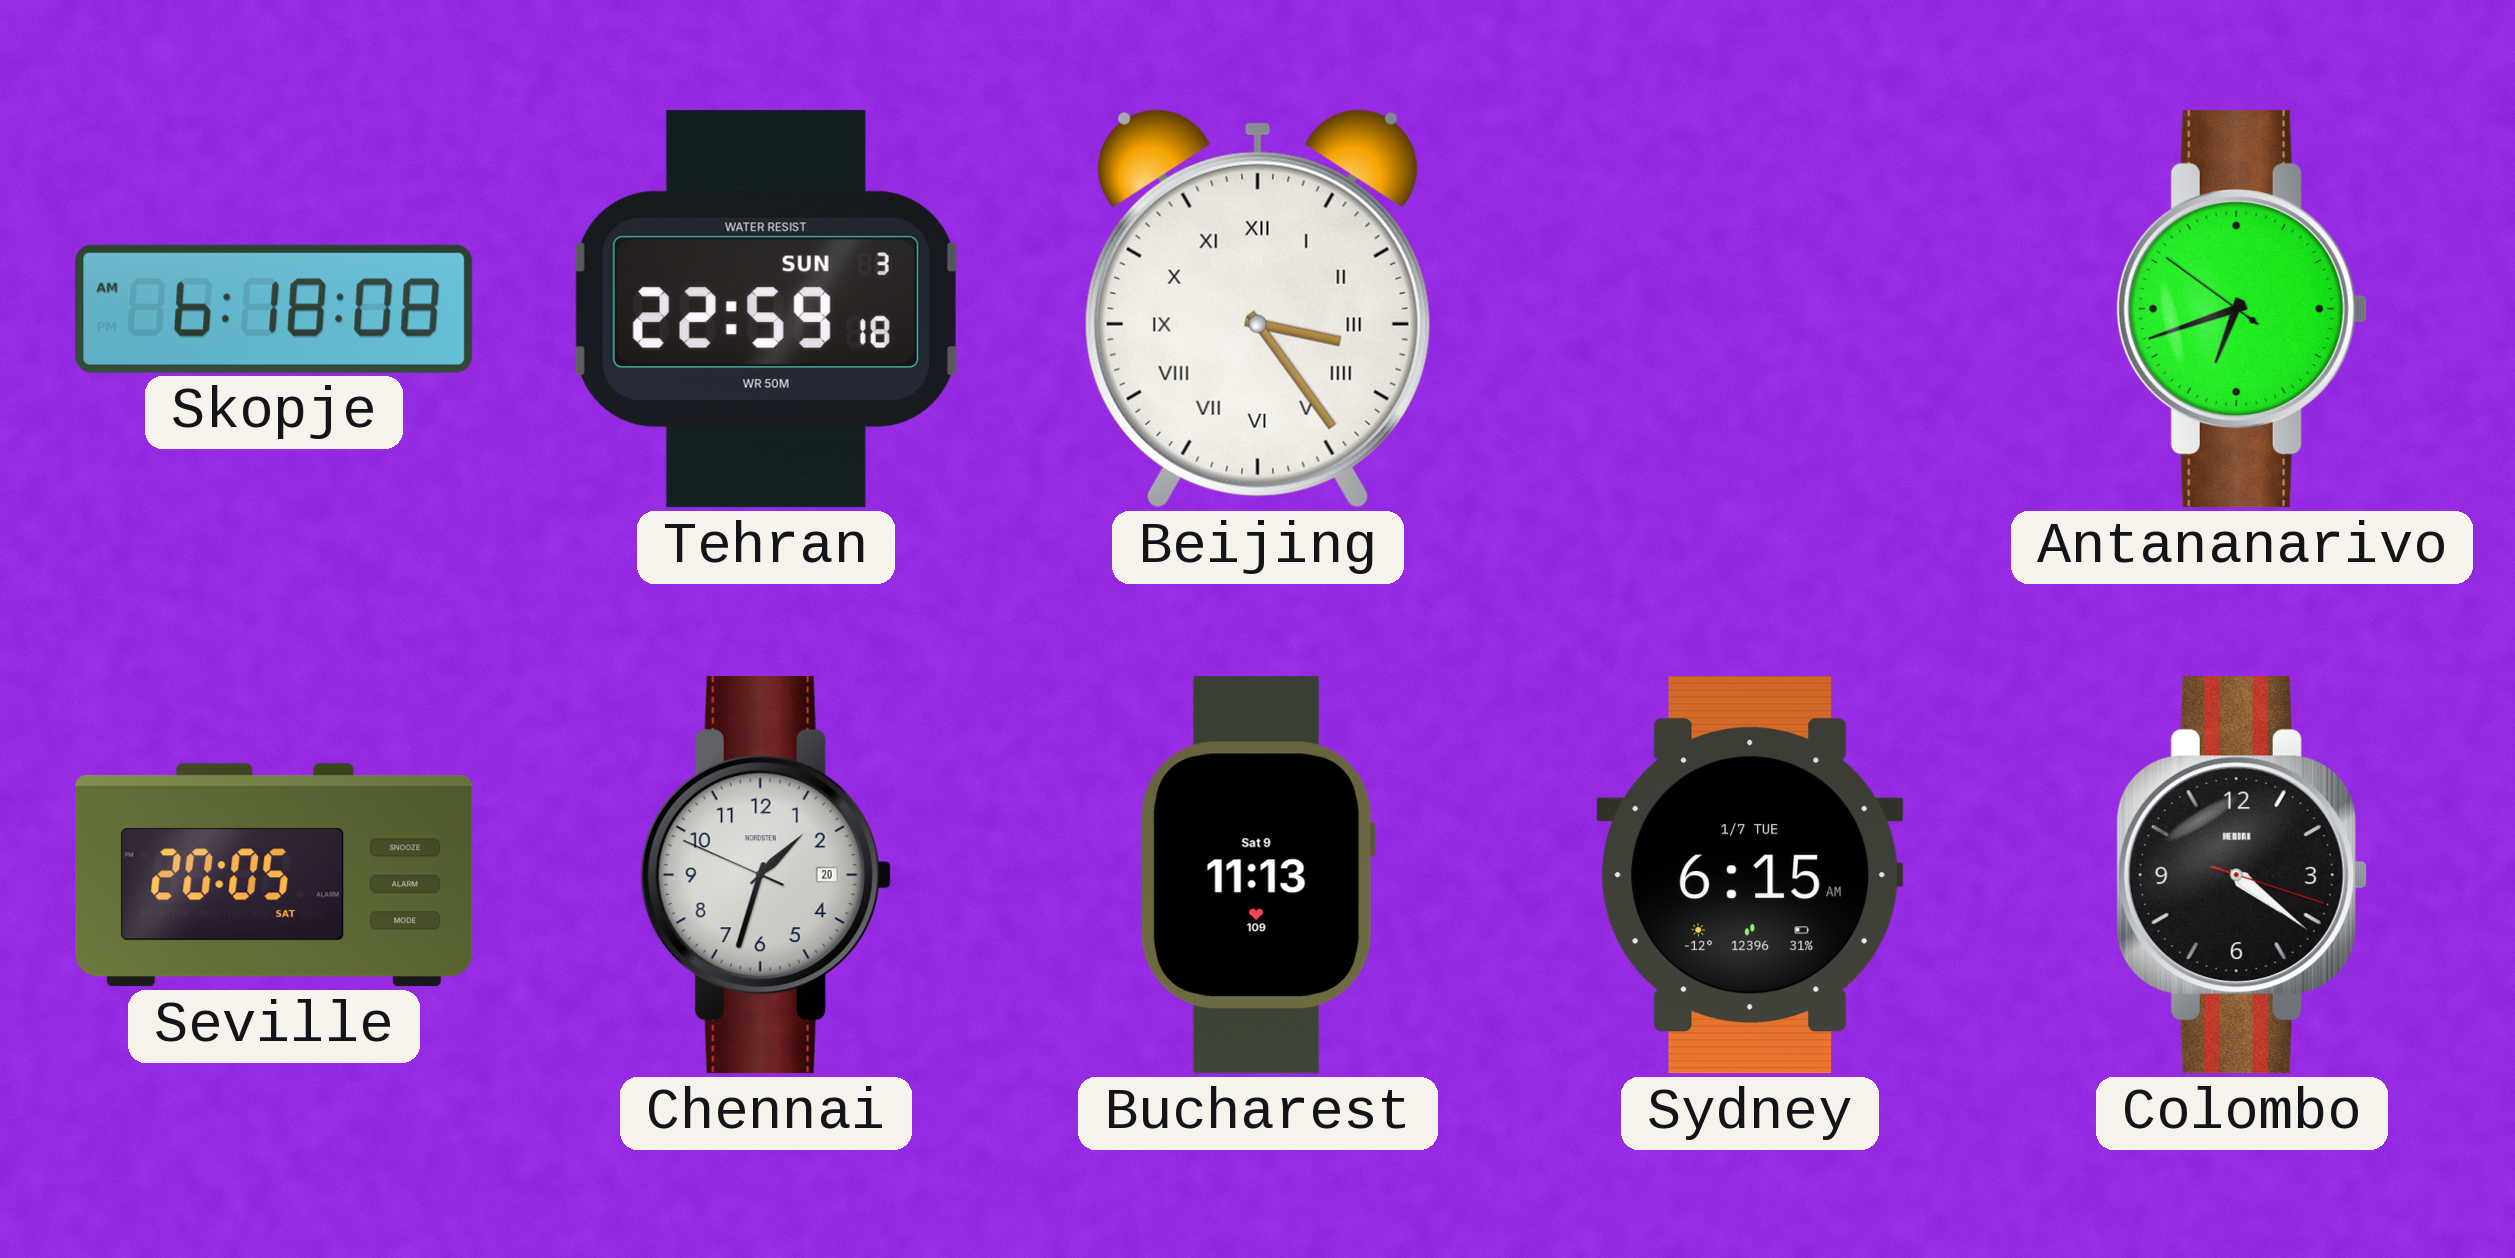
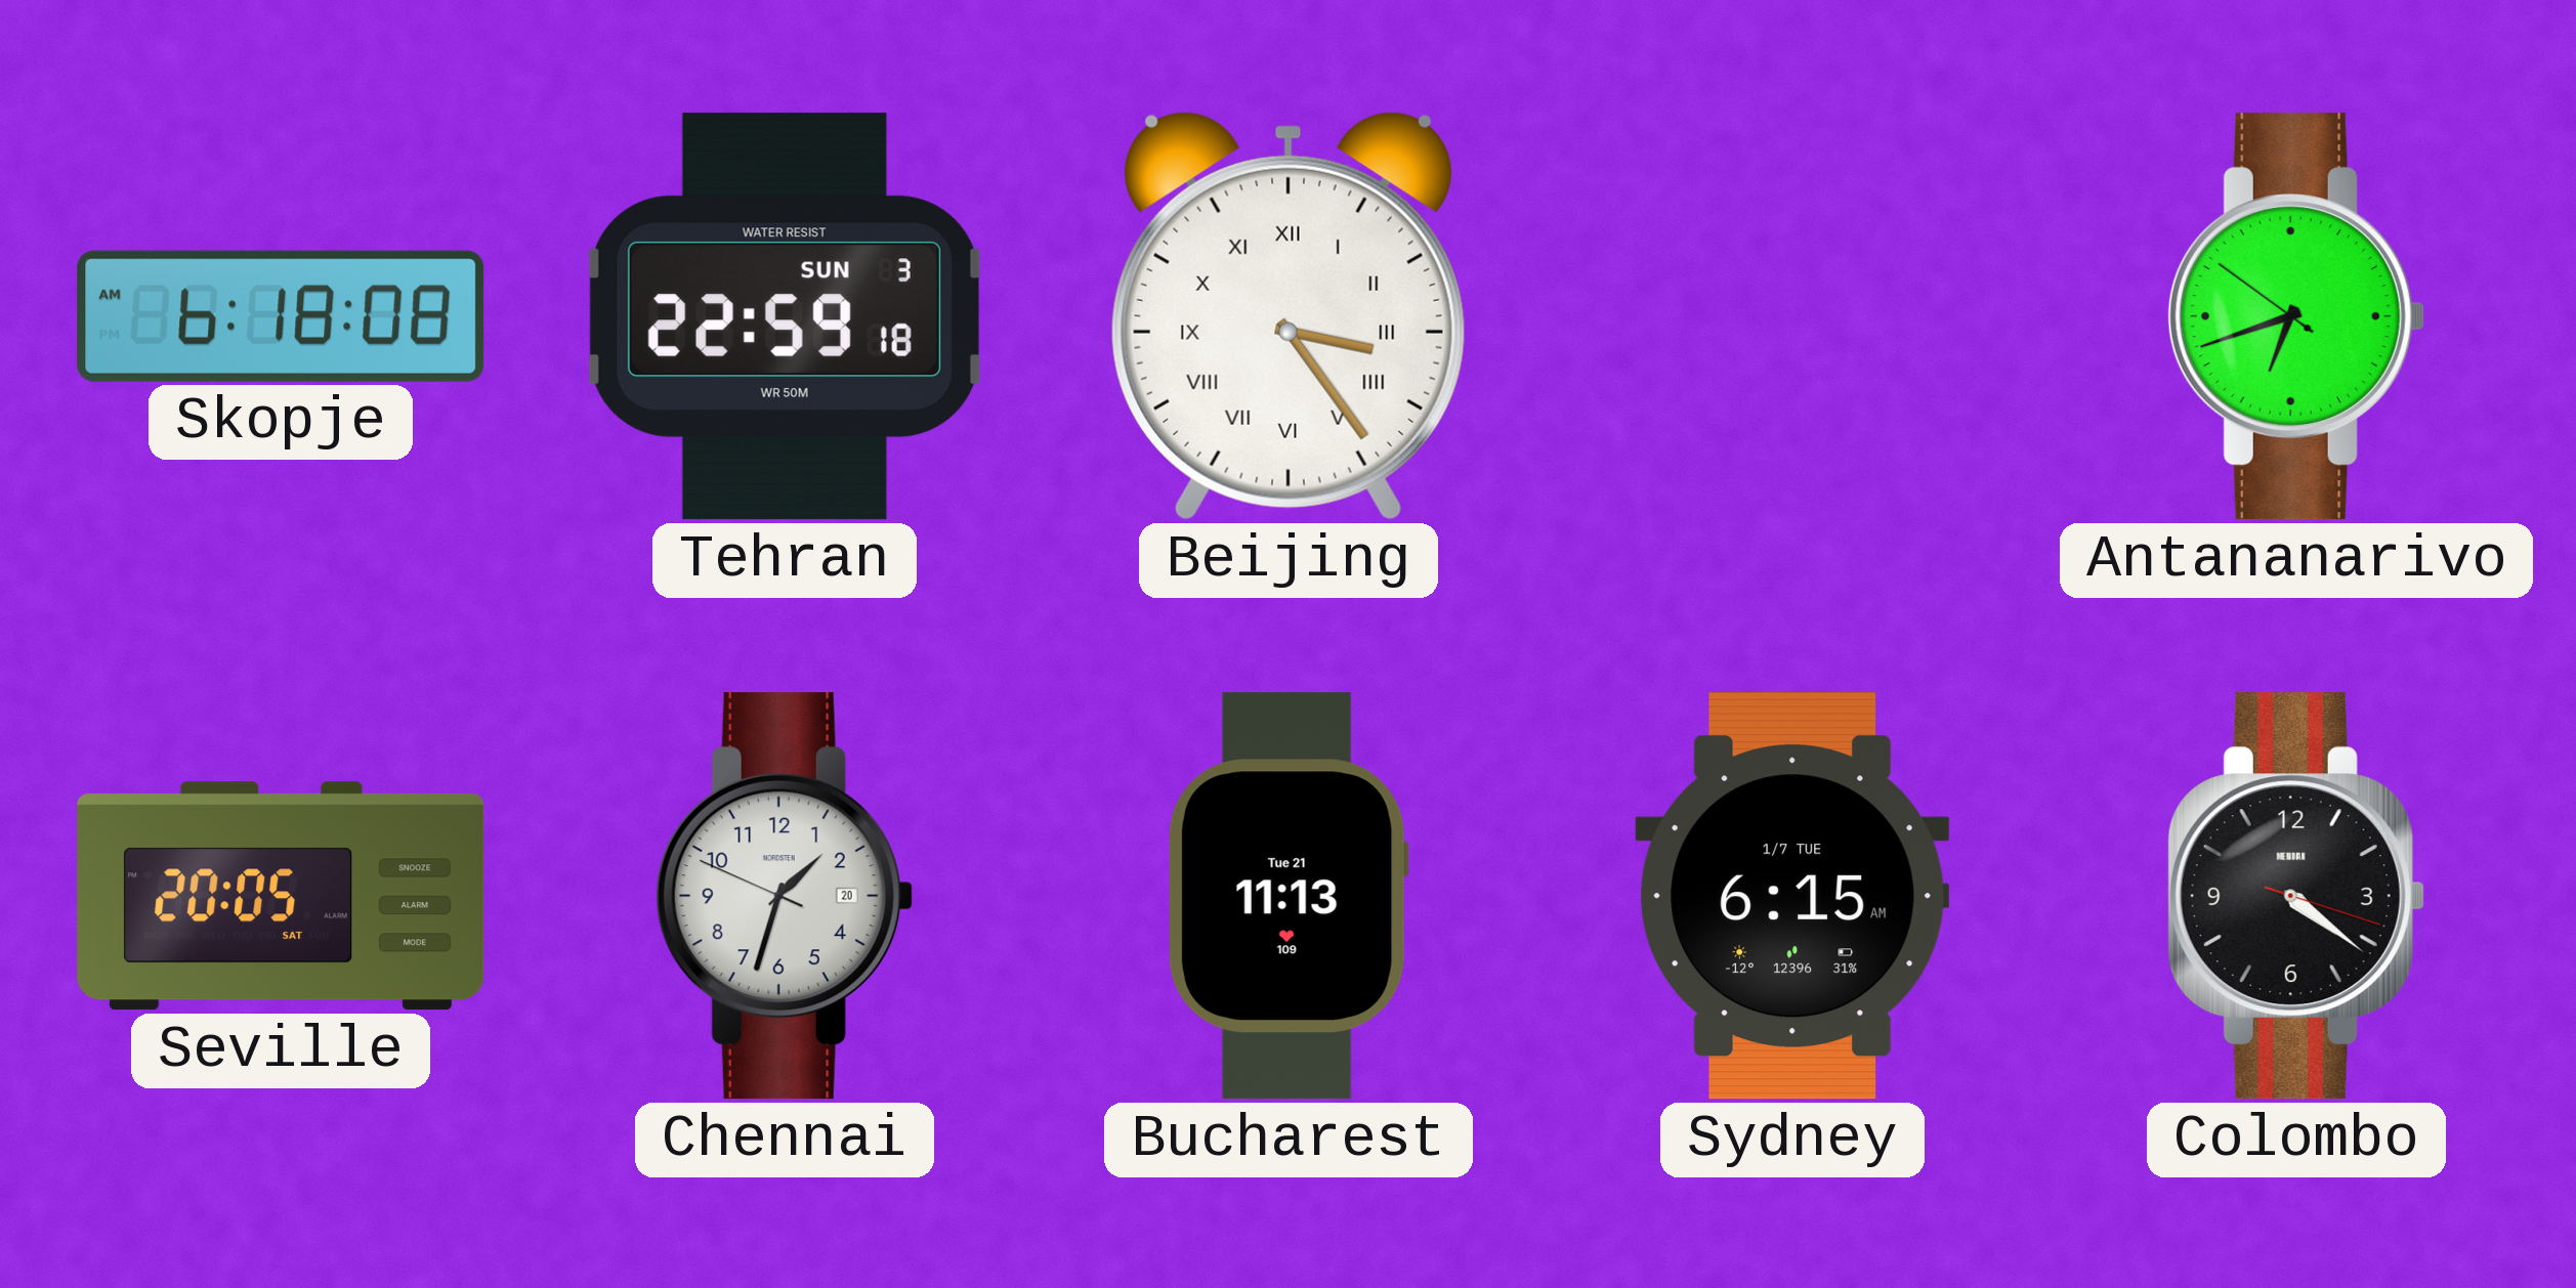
Bucharest date: Sat 9 -> Tue 21
